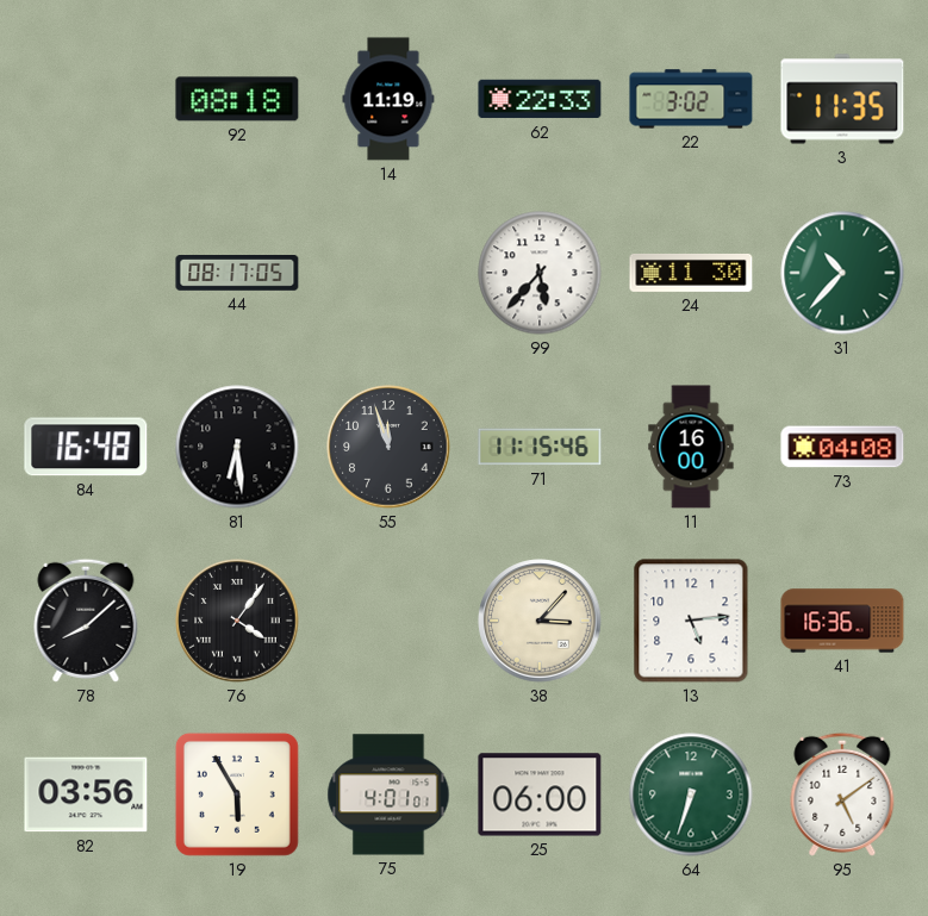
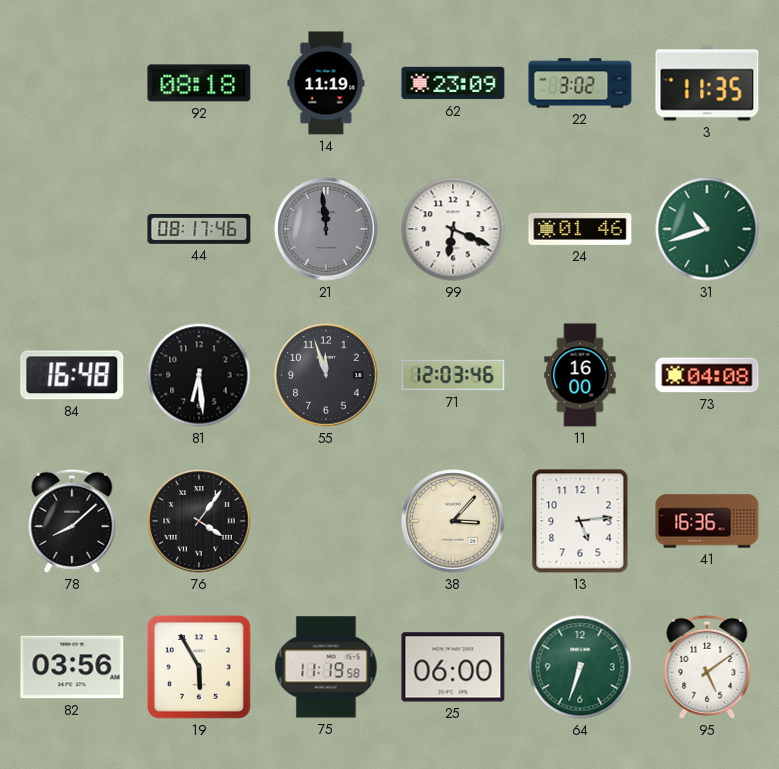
62: 22:33 -> 23:09
44: 08:17:05 -> 08:17:46
21: none -> 11:59
99: 5:37 -> 6:19
24: 11:30 -> 01:46
31: 10:37 -> 10:42
71: 11:15 -> 12:03
75: 4:01 -> 11:19
